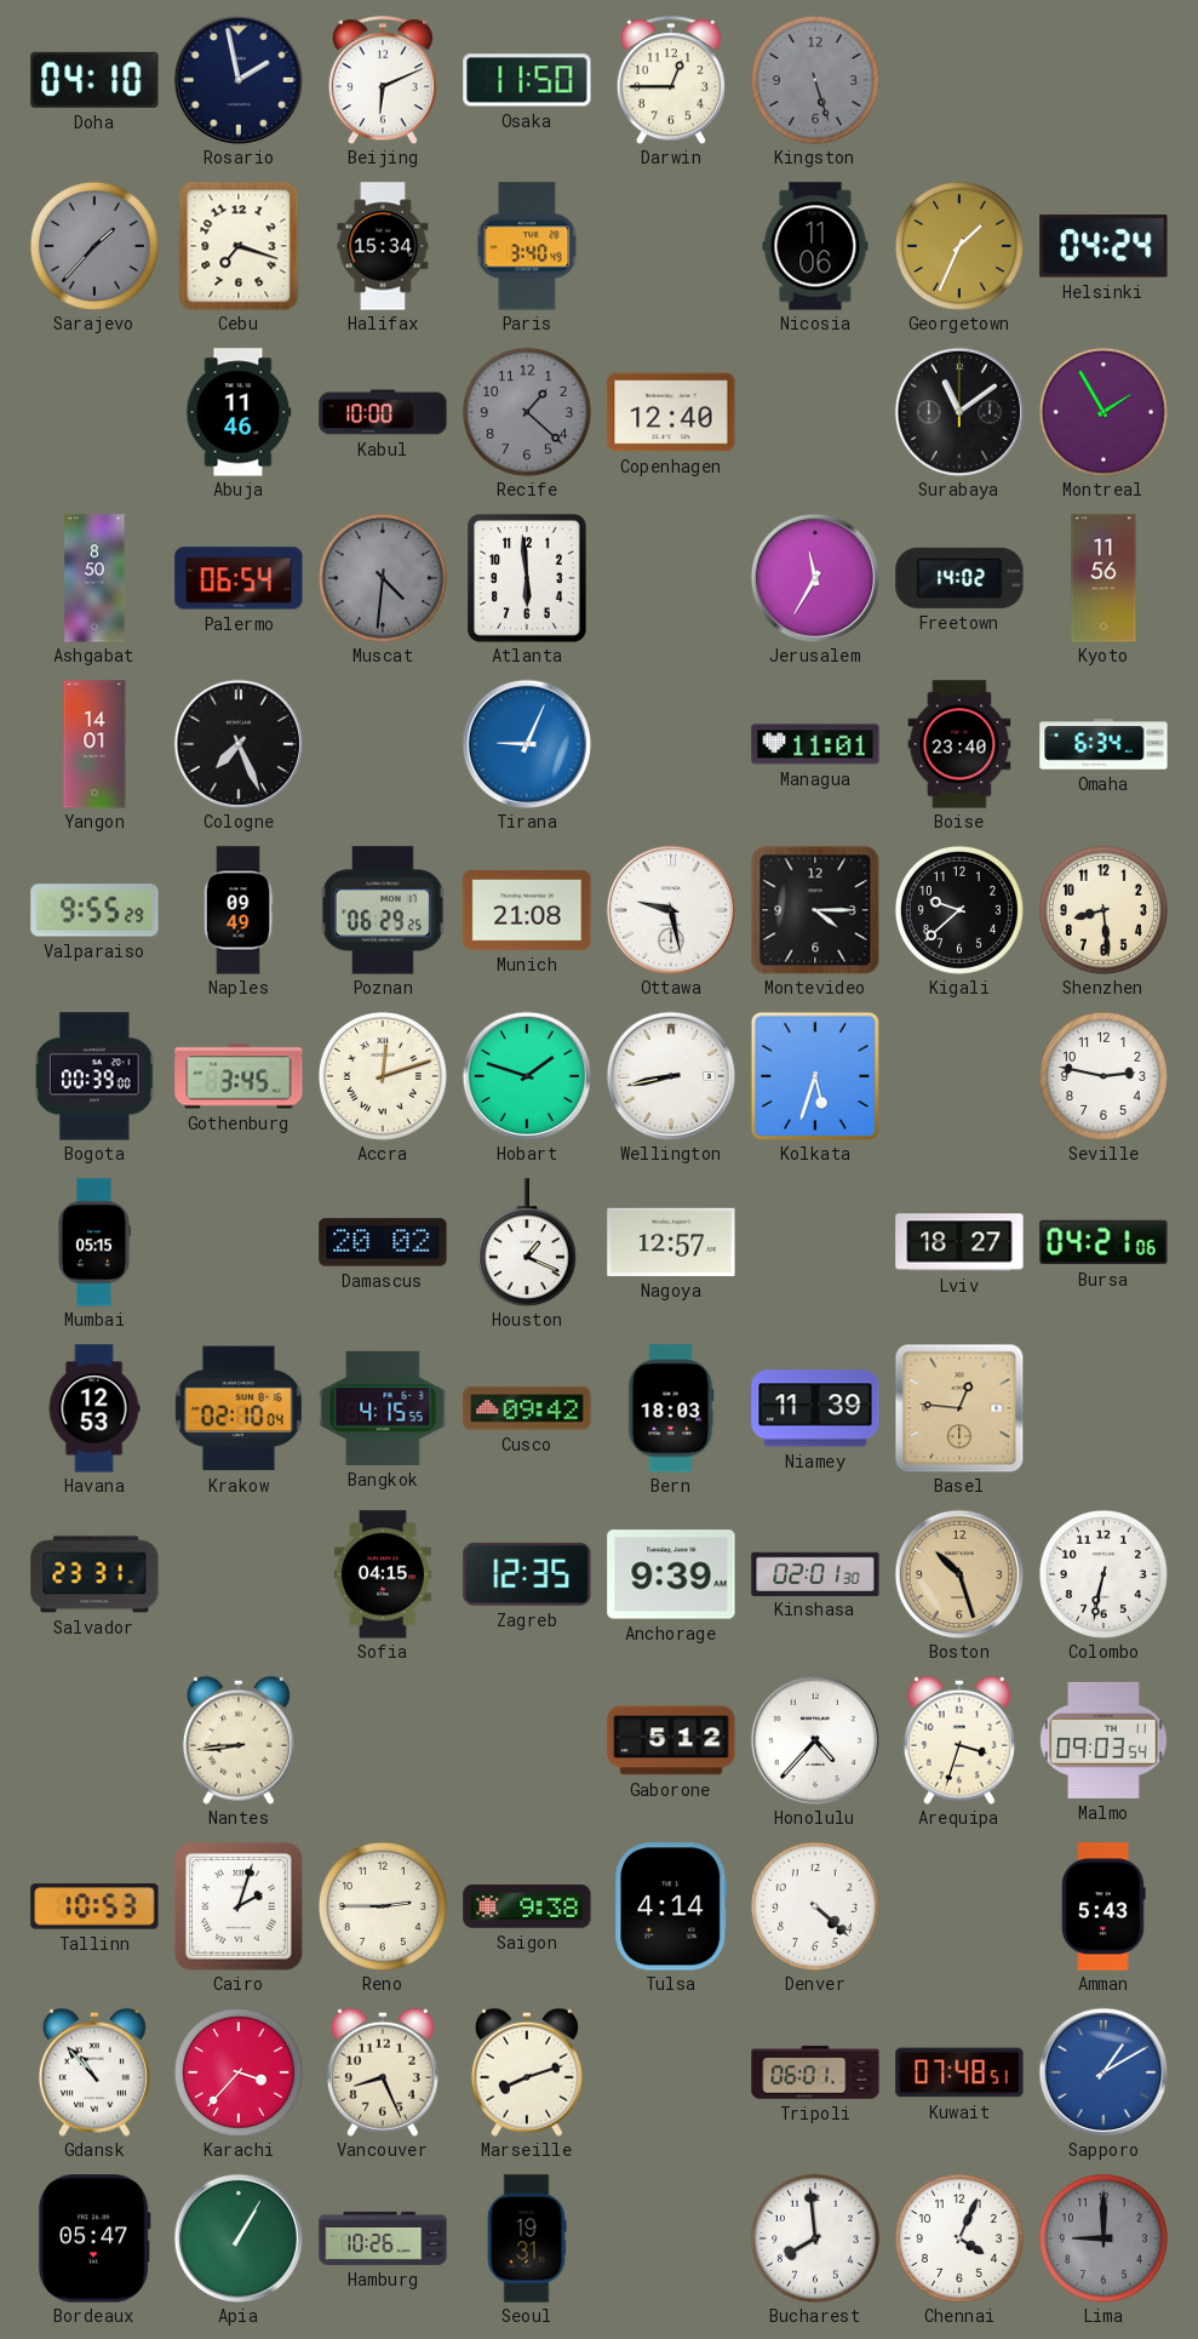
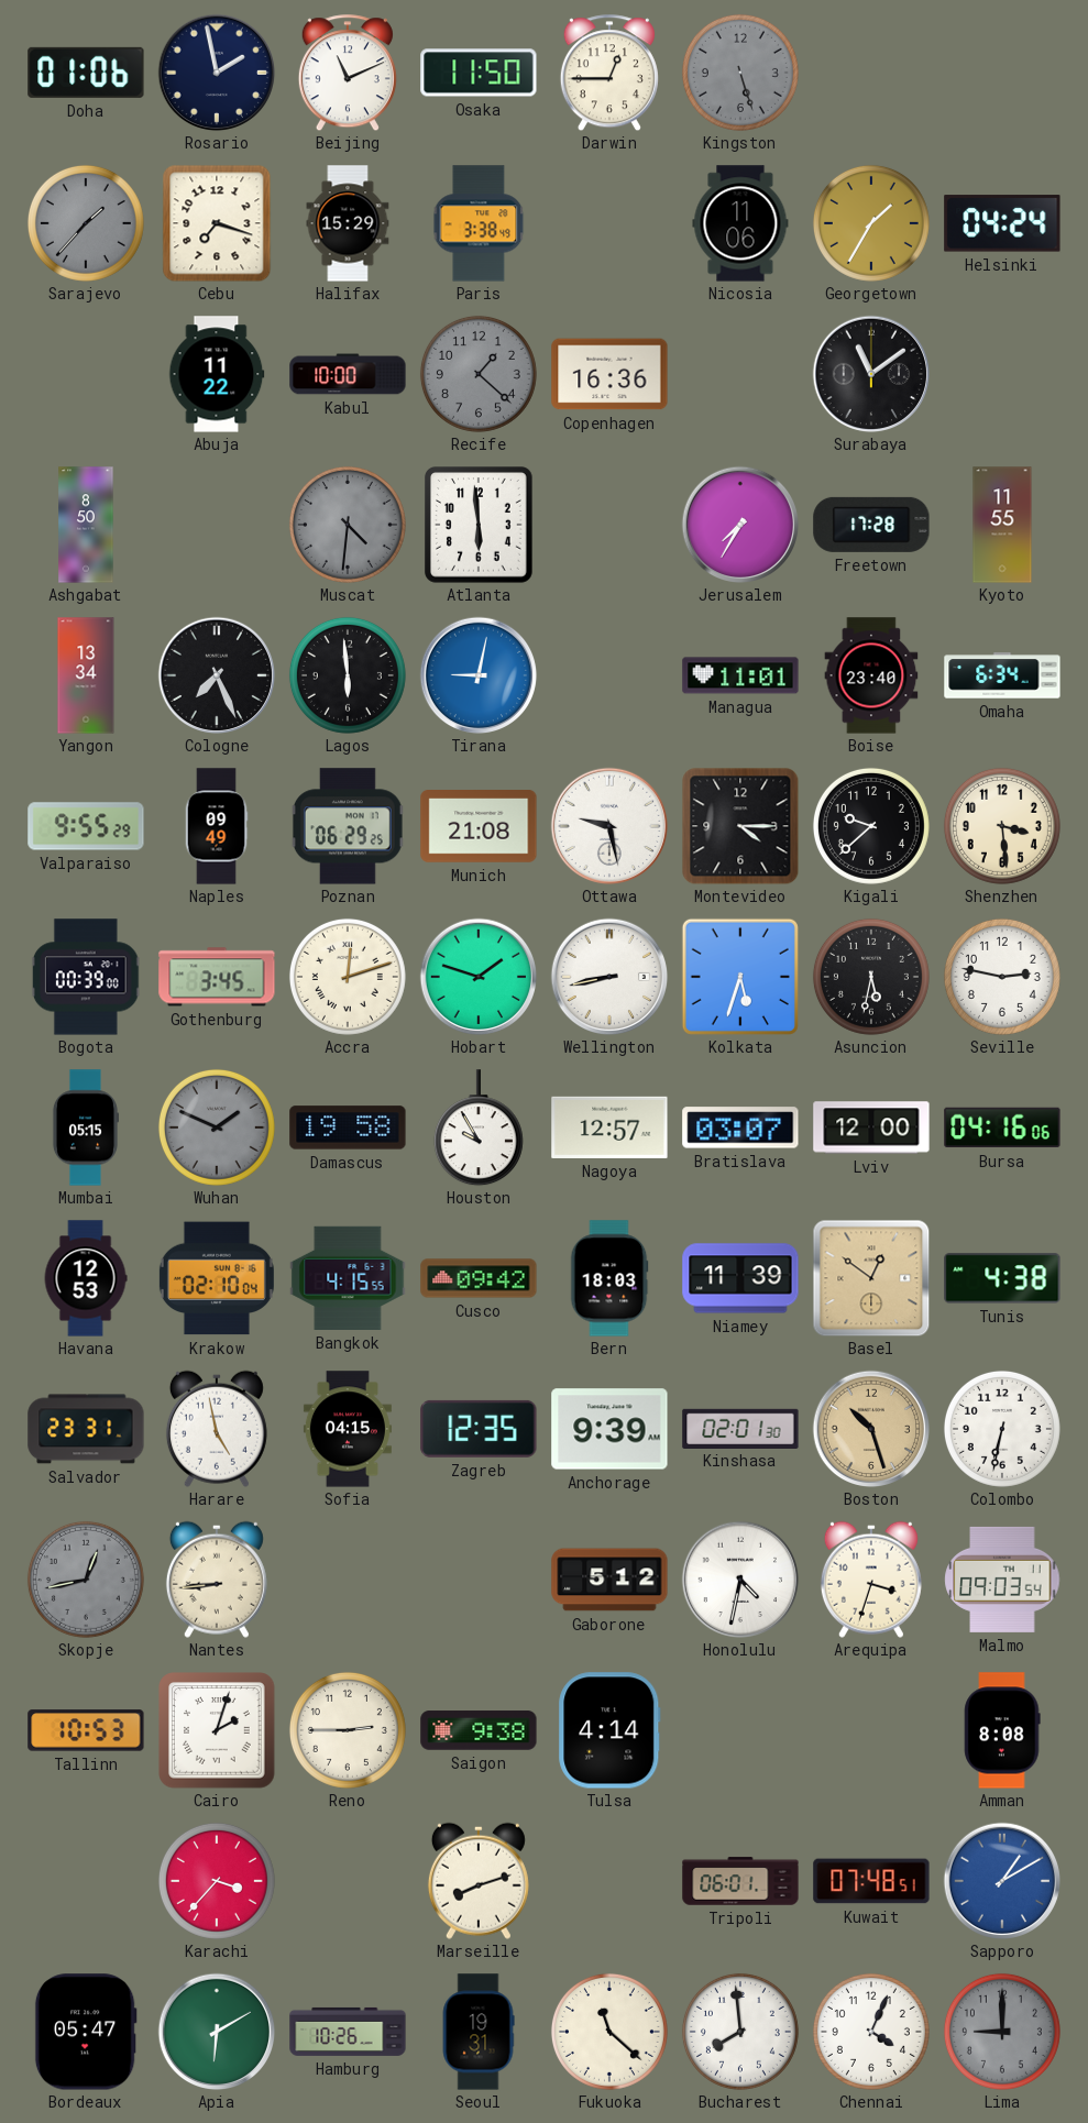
Doha: 04:10 -> 01:06
Beijing: 6:11 -> 11:11
Halifax: 15:34 -> 15:29
Paris: 3:40 -> 3:38
Georgetown: 1:34 -> 1:35
Abuja: 11:46 -> 11:22
Copenhagen: 12:40 -> 16:36
Montreal: 1:55 -> none
Palermo: 06:54 -> none
Jerusalem: 11:35 -> 7:35
Freetown: 14:02 -> 17:28
Kyoto: 11:56 -> 11:55
Yangon: 14:01 -> 13:34
Lagos: none -> 5:59
Tirana: 9:04 -> 9:02
Shenzhen: 8:29 -> 3:29
Asuncion: none -> 5:32
Wuhan: none -> 1:49
Damascus: 20:02 -> 19:58
Houston: 1:19 -> 9:55
Bratislava: none -> 03:07
Lviv: 18:27 -> 12:00
Bursa: 04:21 -> 04:16
Basel: 12:46 -> 12:51
Tunis: none -> 4:38
Harare: none -> 4:58
Skopje: none -> 12:43
Honolulu: 4:37 -> 4:32
Denver: 4:22 -> none
Amman: 5:43 -> 8:08
Gdansk: 10:53 -> none
Vancouver: 8:26 -> none
Apia: 1:05 -> 6:10
Fukuoka: none -> 11:22
